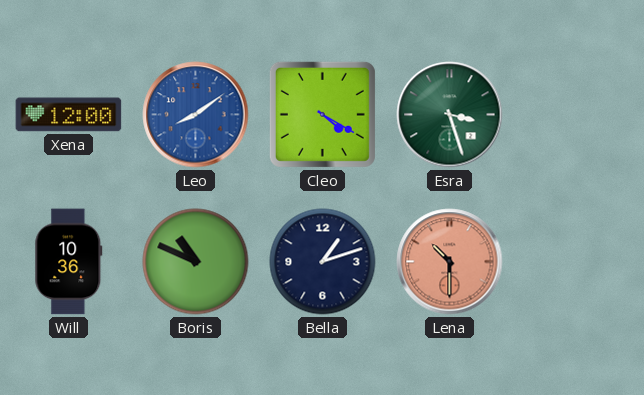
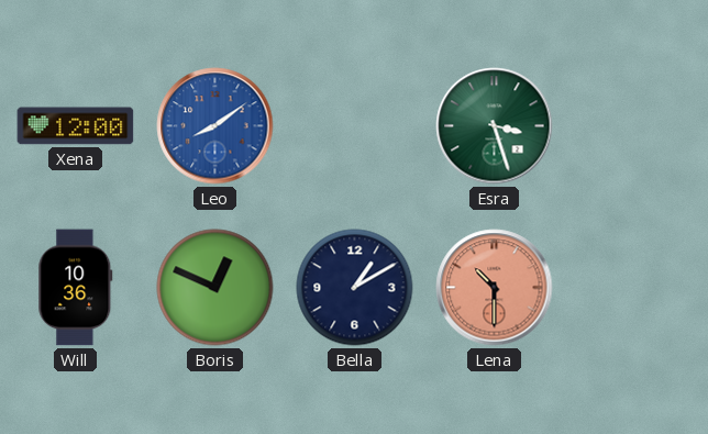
Cleo: 4:20 -> none
Boris: 10:49 -> 12:49
Bella: 1:12 -> 1:10
